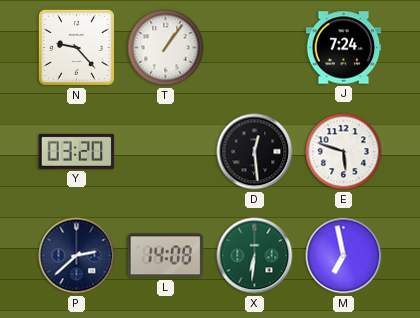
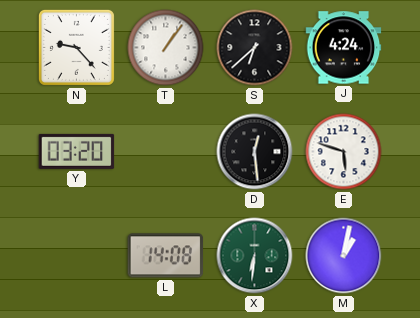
S: none -> 6:38
J: 7:24 -> 4:24
P: 2:38 -> none
M: 6:58 -> 1:02
